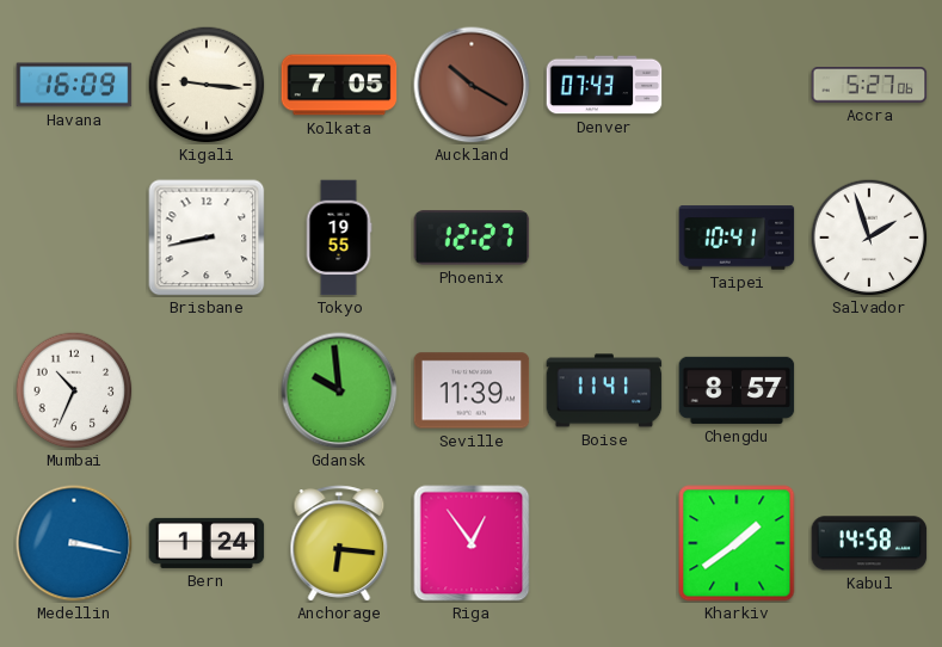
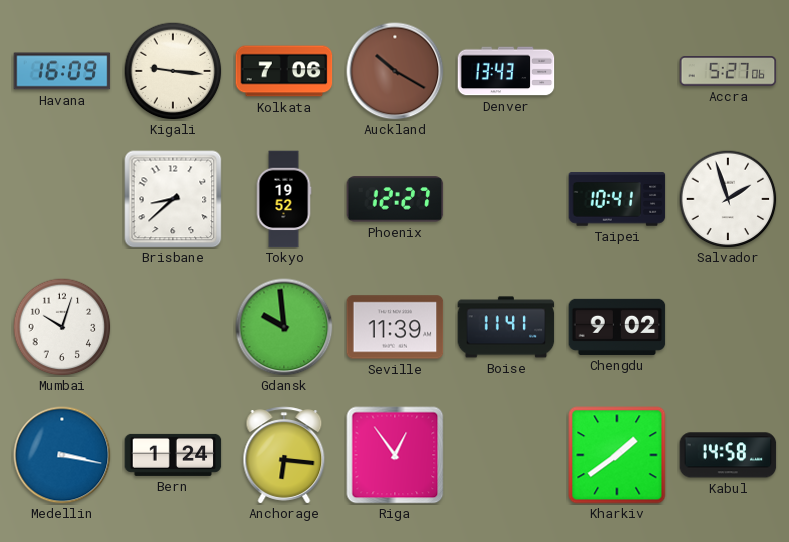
Kolkata: 7:05 -> 7:06
Denver: 07:43 -> 13:43
Brisbane: 8:43 -> 8:38
Tokyo: 19:55 -> 19:52
Mumbai: 10:34 -> 10:03
Chengdu: 8:57 -> 9:02
